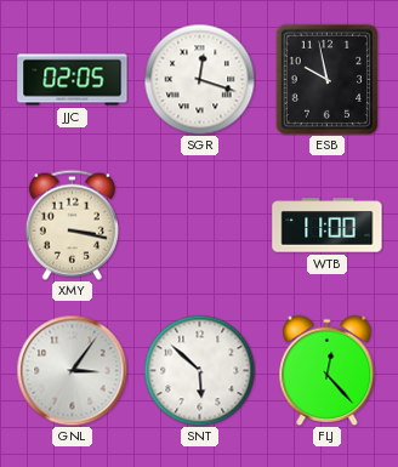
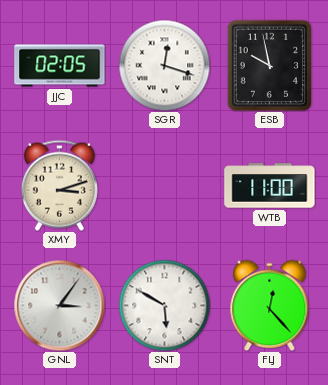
XMY: 3:17 -> 3:12
SNT: 5:52 -> 5:50
